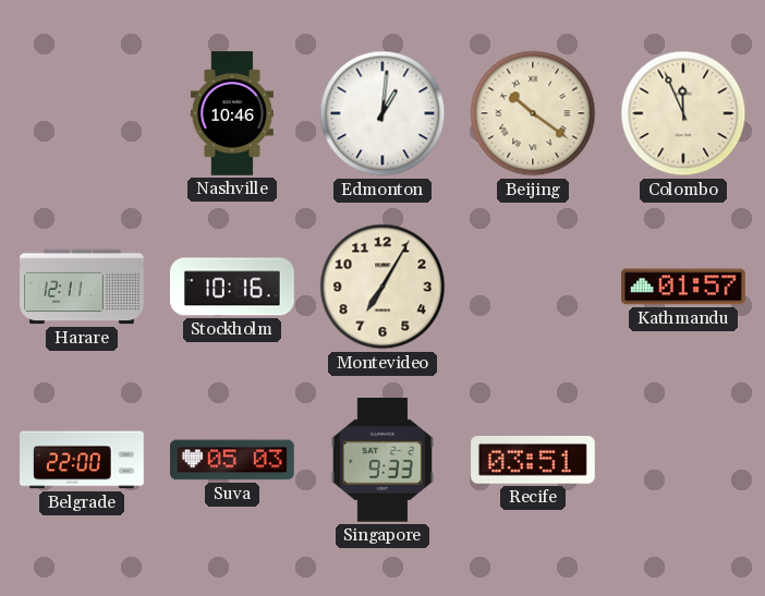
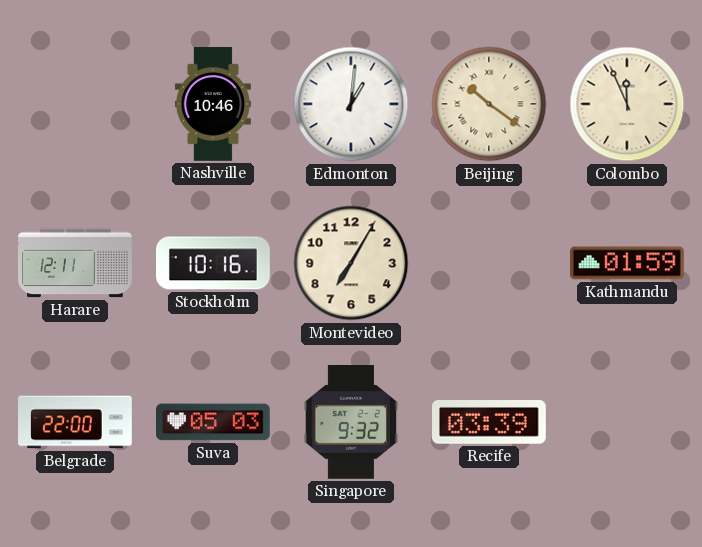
Kathmandu: 01:57 -> 01:59
Singapore: 9:33 -> 9:32
Recife: 03:51 -> 03:39
